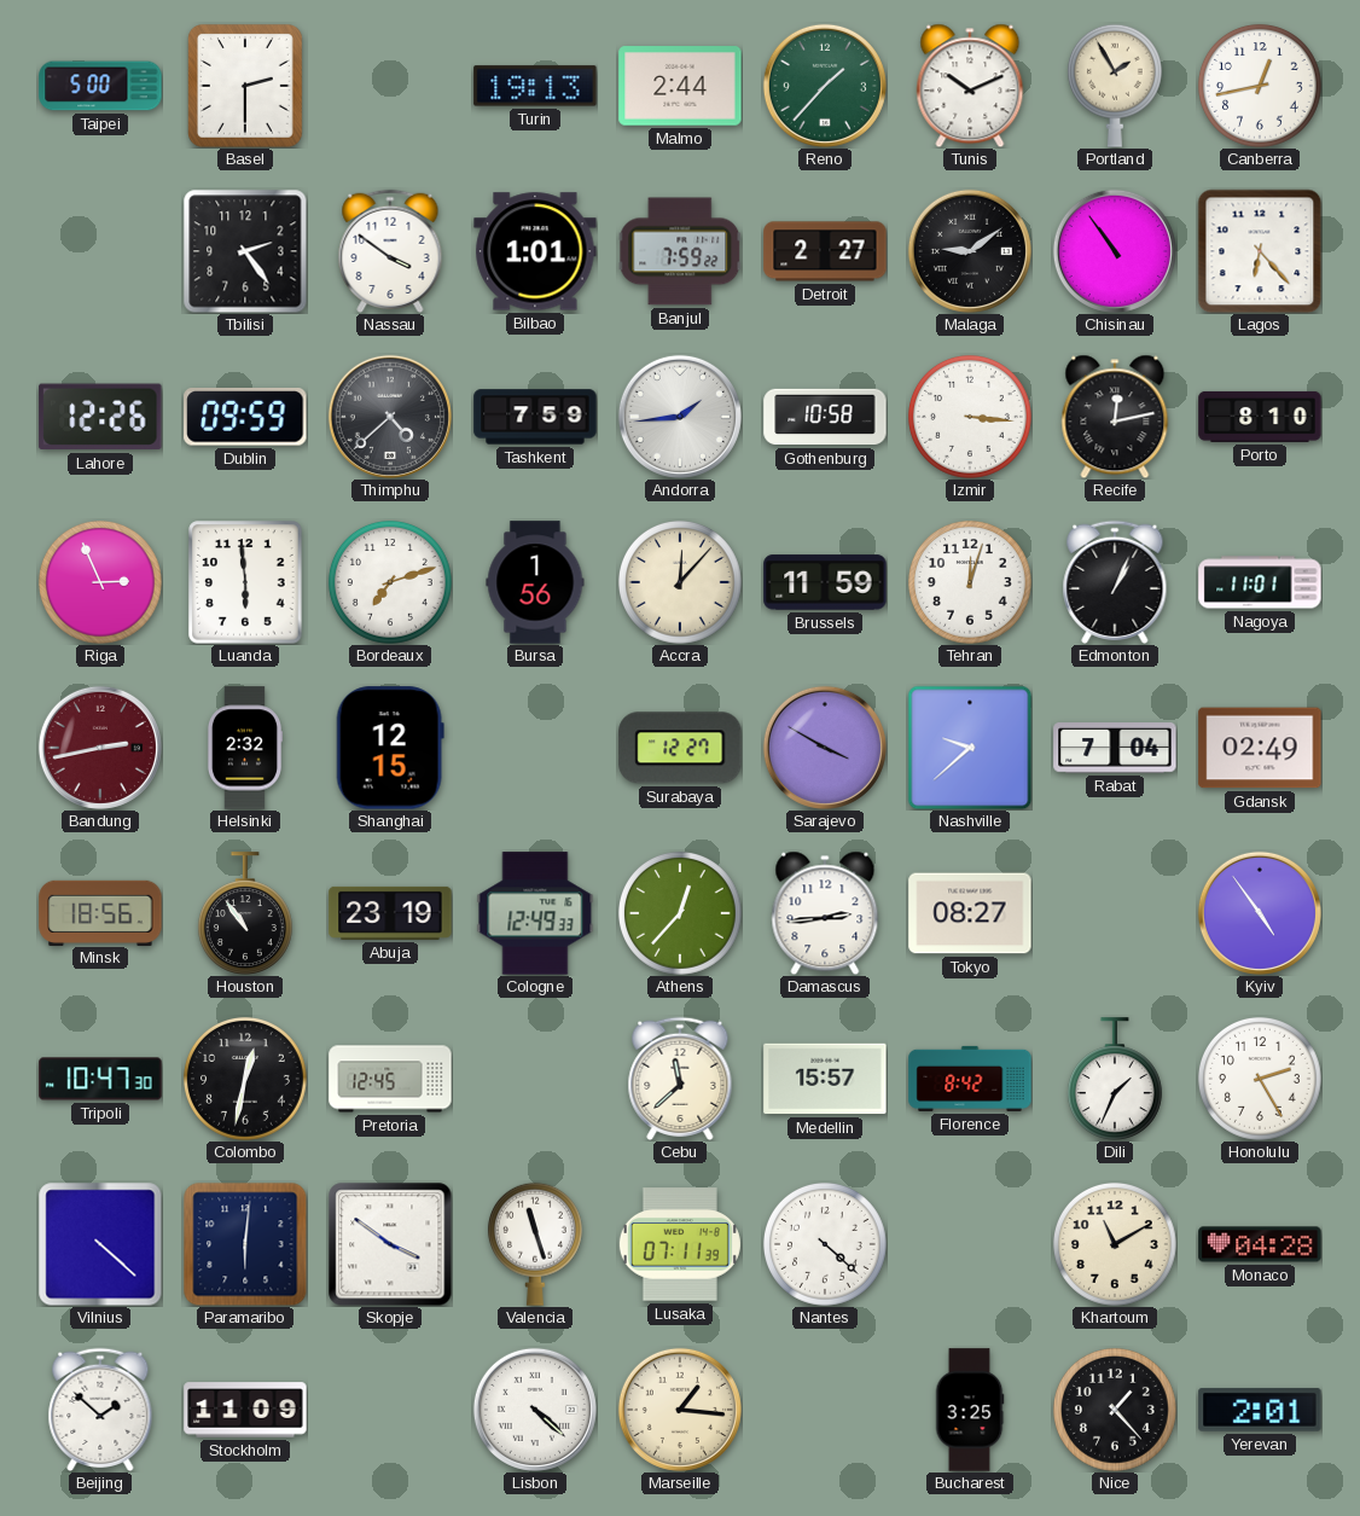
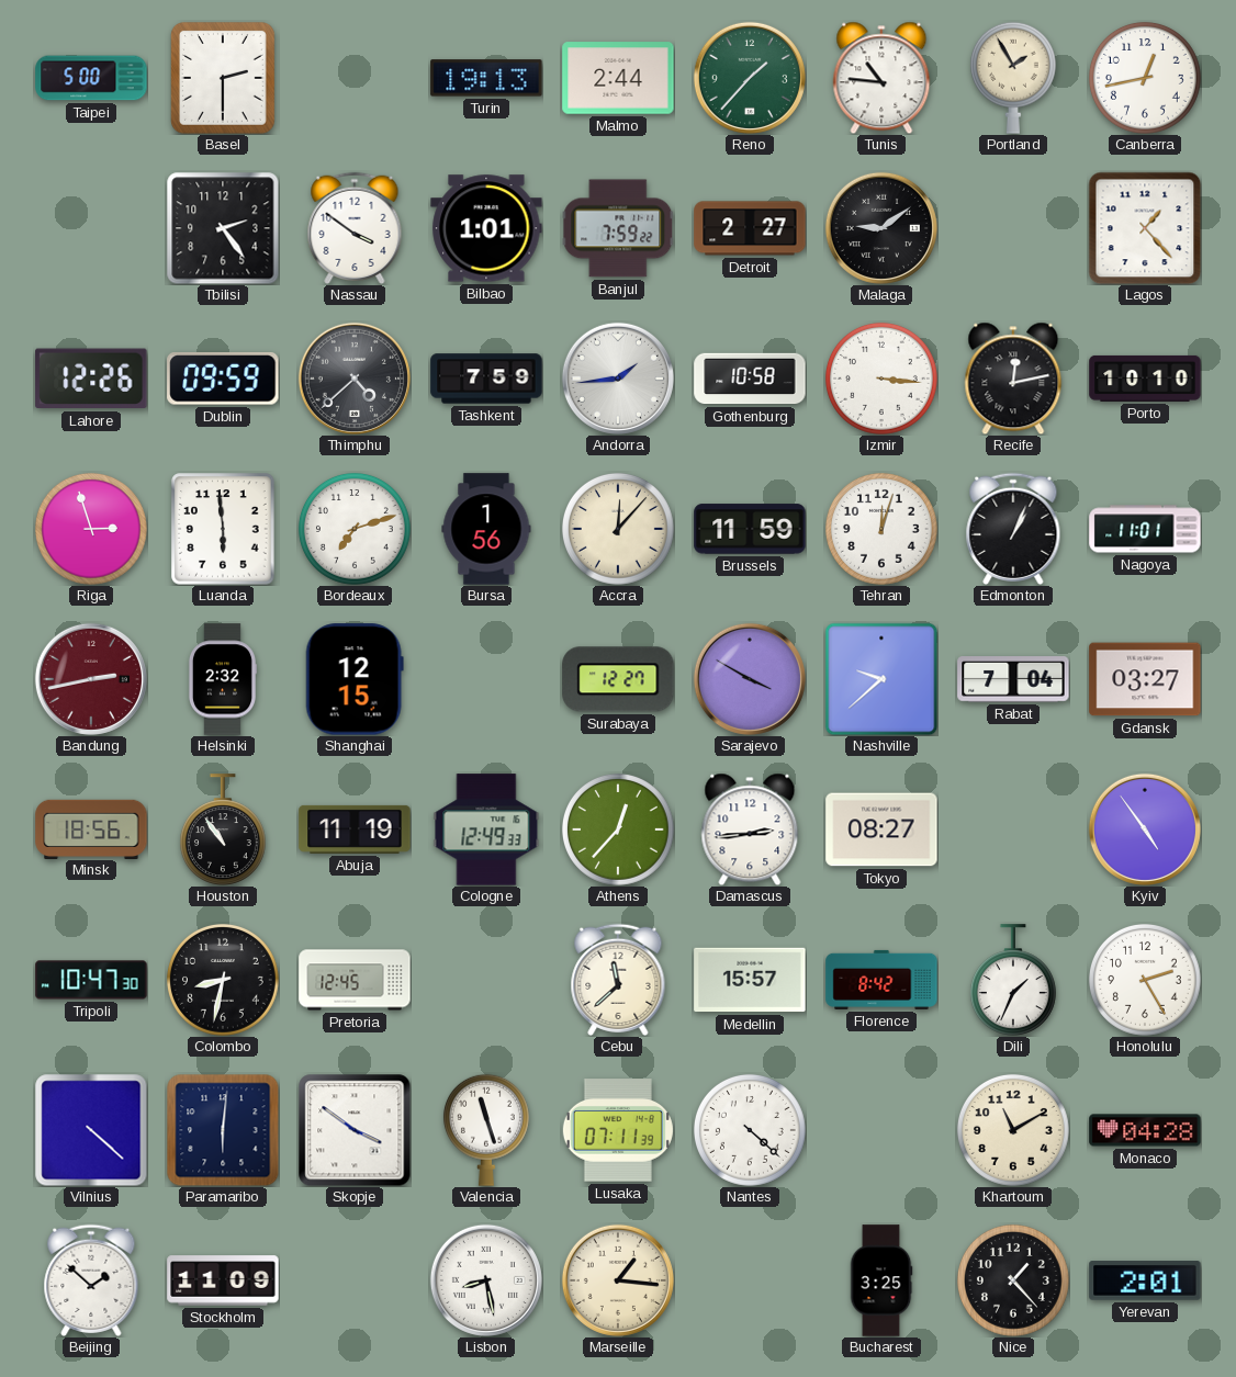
Tunis: 10:11 -> 10:46
Chisinau: 10:54 -> none
Lagos: 6:23 -> 1:23
Porto: 8:10 -> 10:10
Riga: 2:56 -> 2:57
Gdansk: 02:49 -> 03:27
Abuja: 23:19 -> 11:19
Colombo: 12:32 -> 8:32
Lisbon: 4:22 -> 8:28
